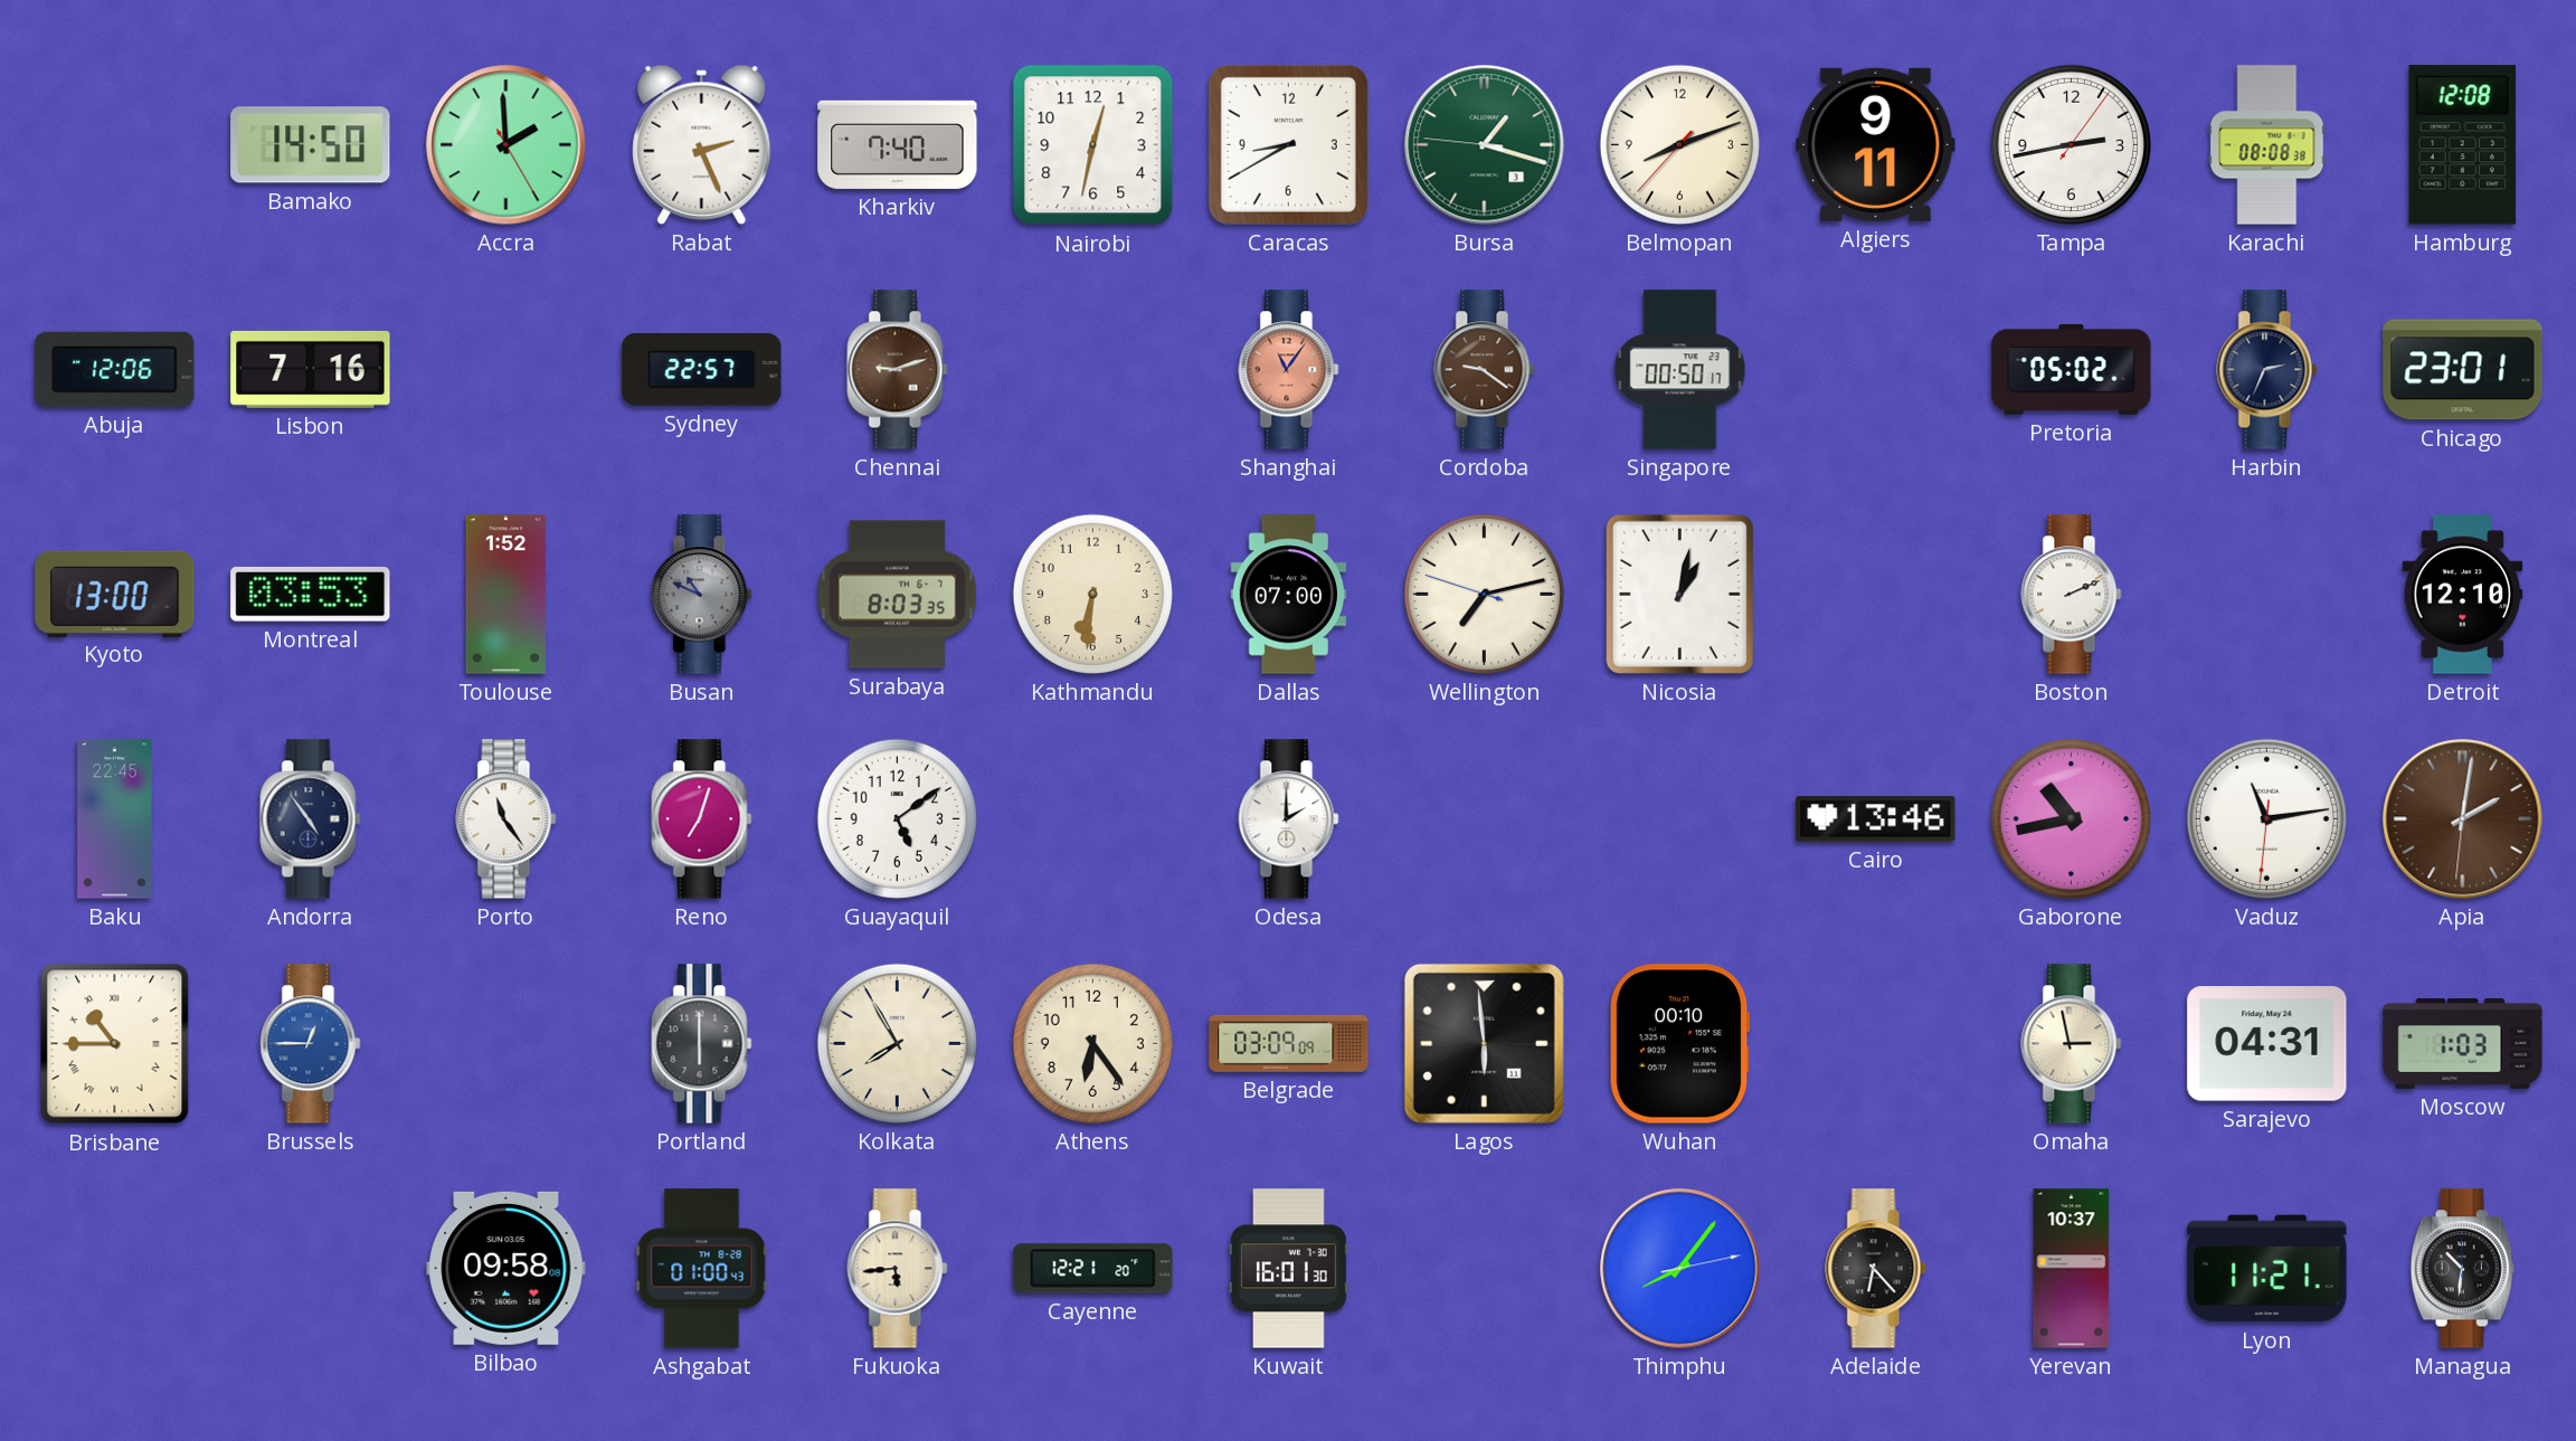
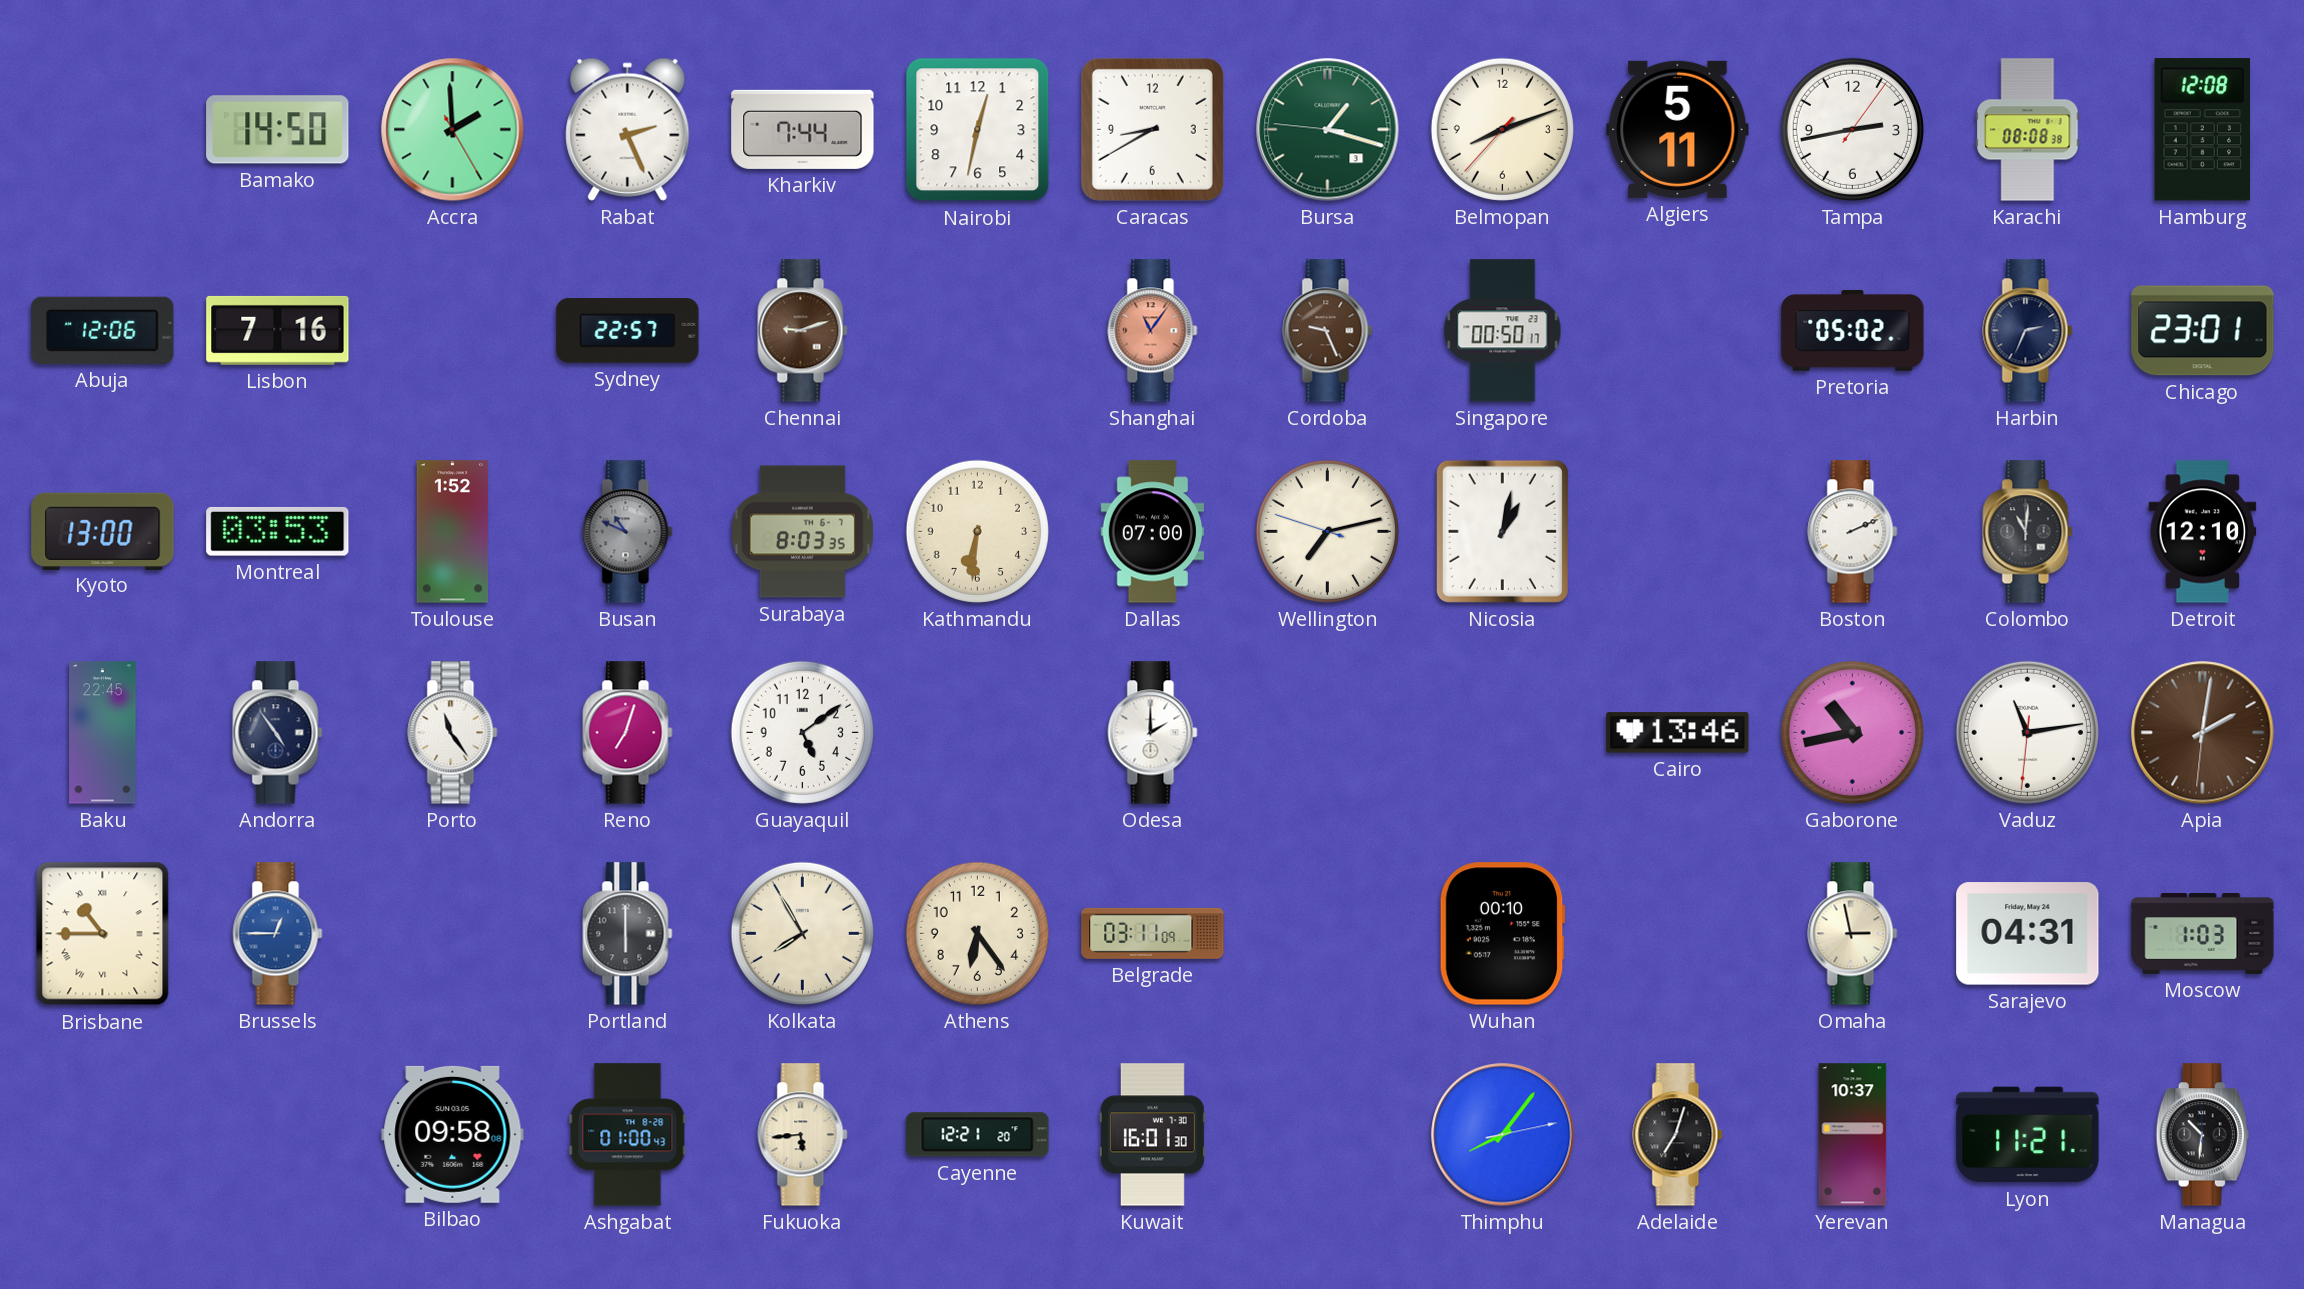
Kharkiv: 7:40 -> 7:44
Algiers: 9:11 -> 5:11
Cordoba: 9:21 -> 9:26
Colombo: none -> 11:01
Belgrade: 03:09 -> 03:11
Lagos: 5:59 -> none
Adelaide: 6:23 -> 7:03
